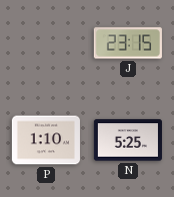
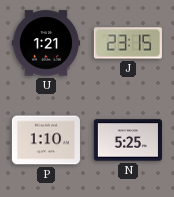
U: none -> 1:21
